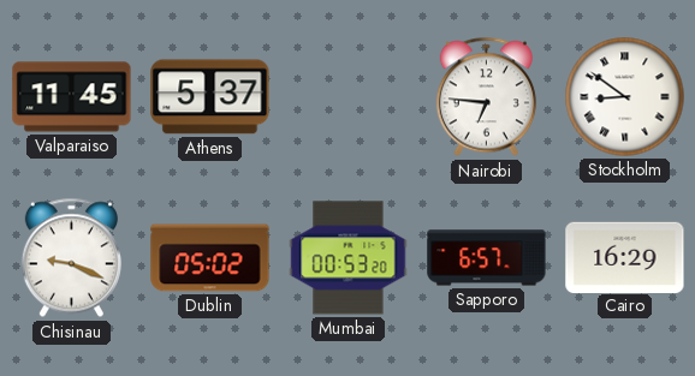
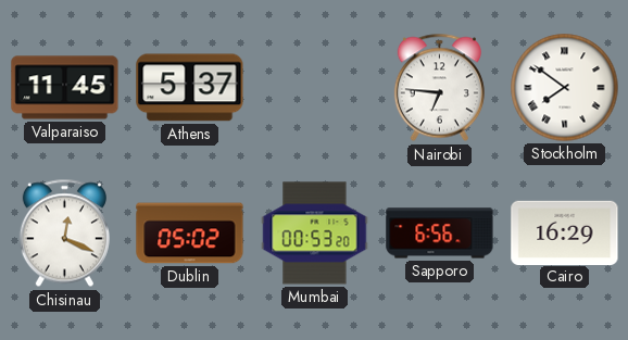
Stockholm: 8:51 -> 7:51
Chisinau: 9:19 -> 12:19
Sapporo: 6:57 -> 6:56
